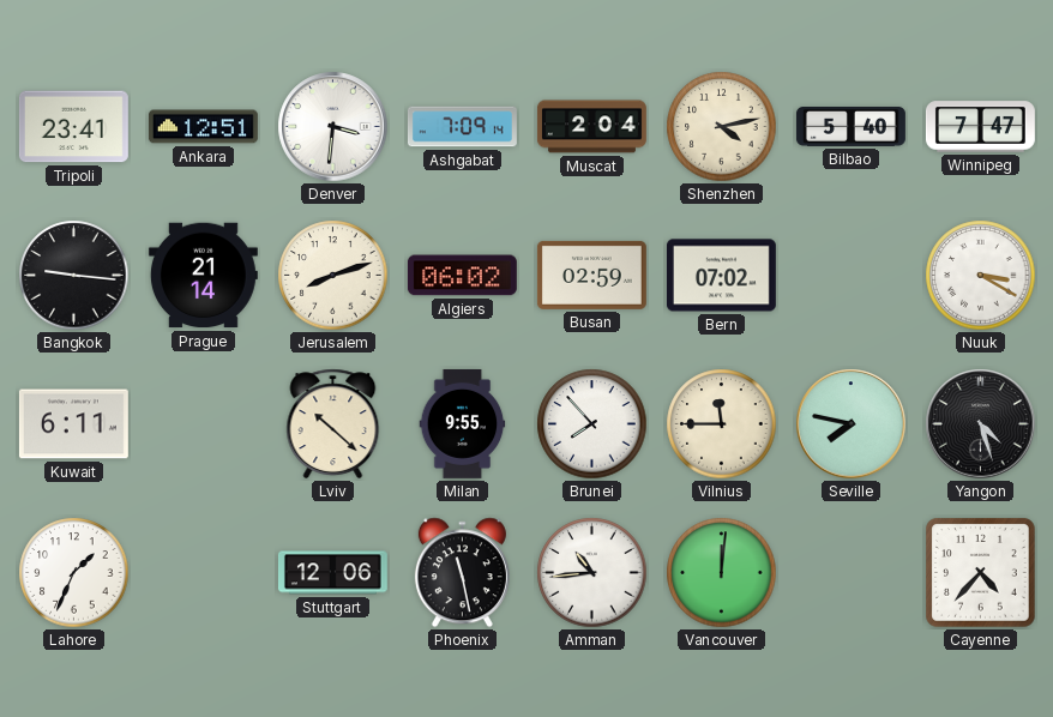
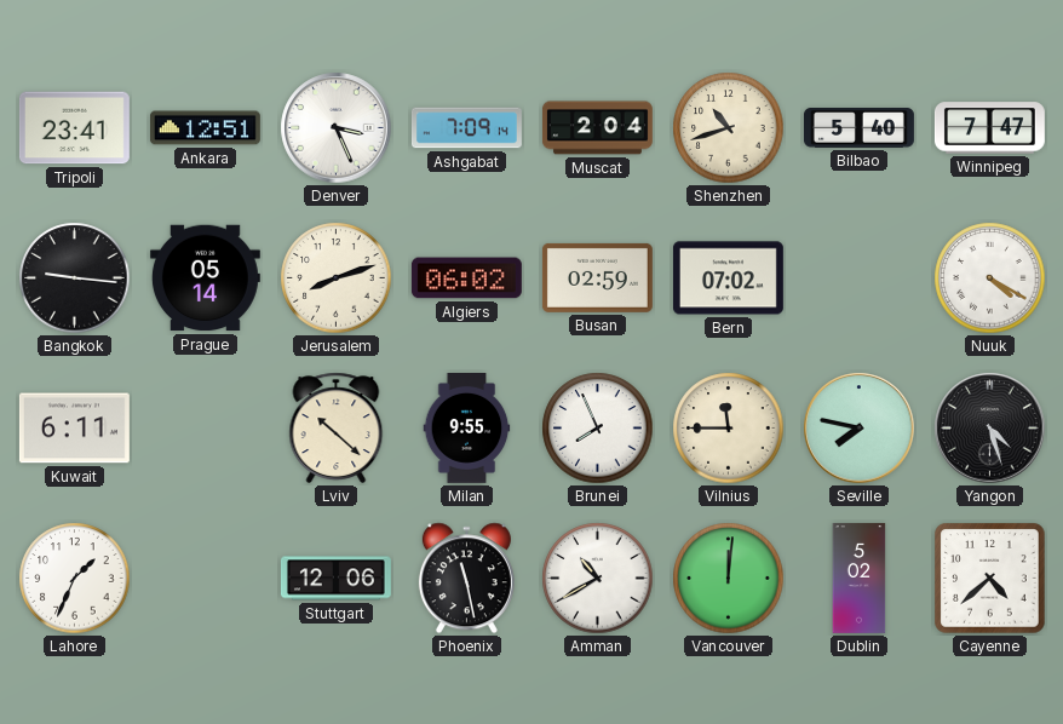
Denver: 3:31 -> 3:26
Shenzhen: 4:13 -> 10:42
Prague: 21:14 -> 05:14
Nuuk: 3:20 -> 4:20
Brunei: 7:53 -> 7:56
Amman: 10:44 -> 10:40
Dublin: none -> 5:02
Cayenne: 4:37 -> 4:38
